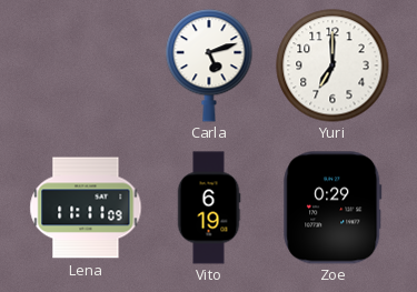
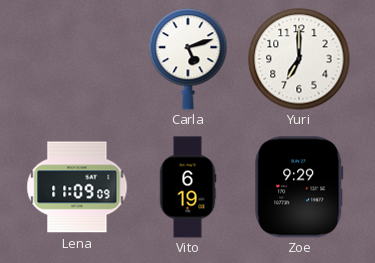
Lena: 11:11 -> 11:09
Zoe: 0:29 -> 9:29
